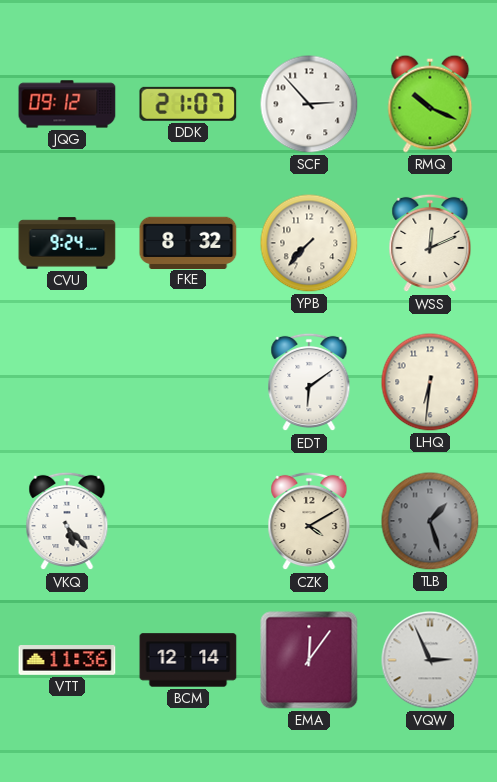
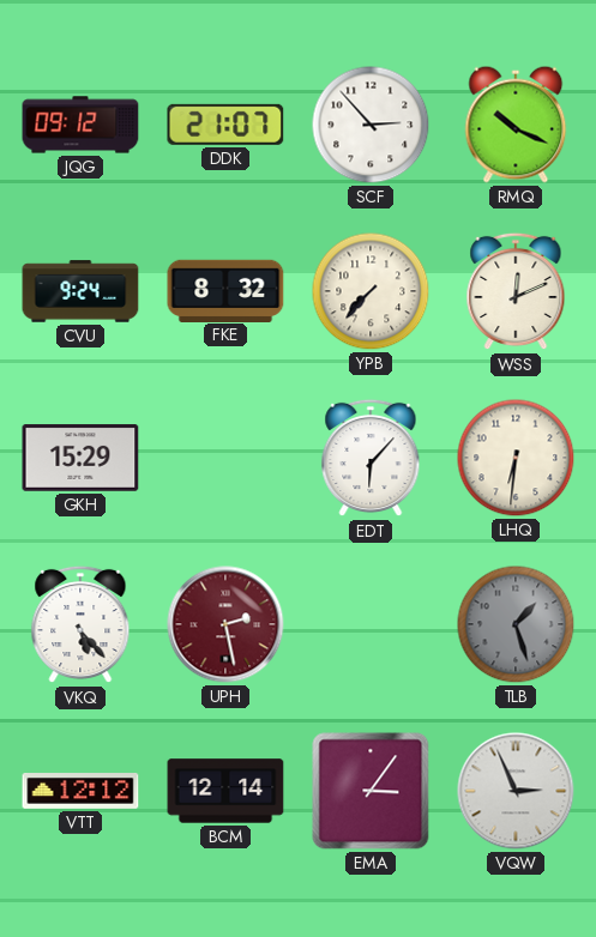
GKH: none -> 15:29
EDT: 6:09 -> 6:07
UPH: none -> 2:28
CZK: 4:10 -> none
VTT: 11:36 -> 12:12
EMA: 12:06 -> 3:06
